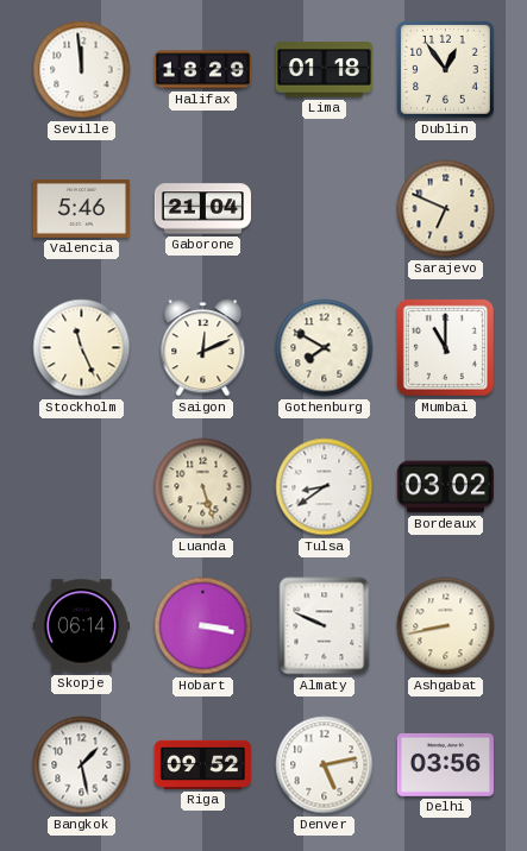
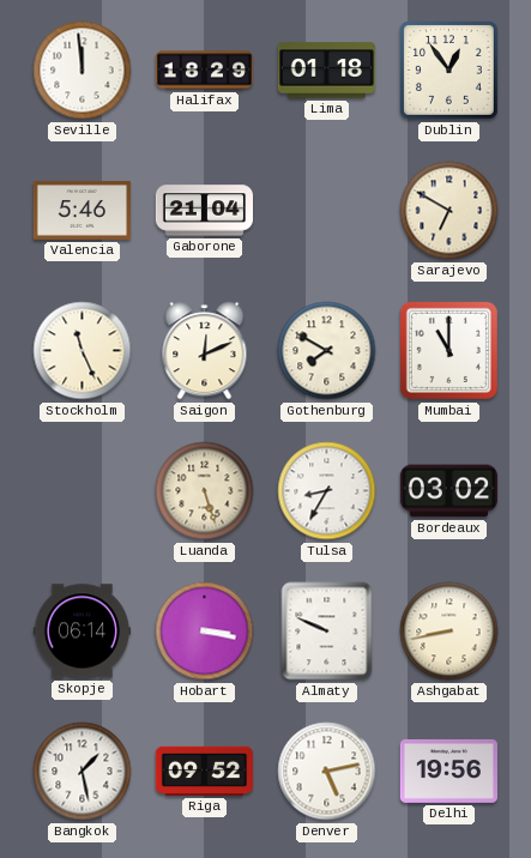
Sarajevo: 6:49 -> 6:50
Tulsa: 8:39 -> 8:35
Delhi: 03:56 -> 19:56
